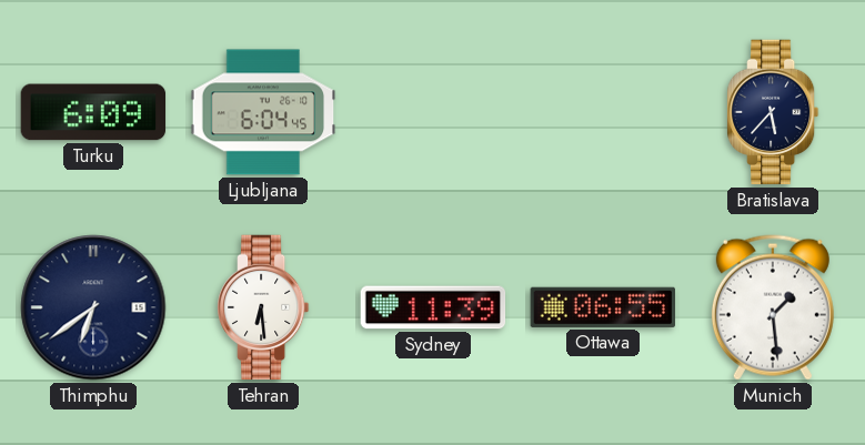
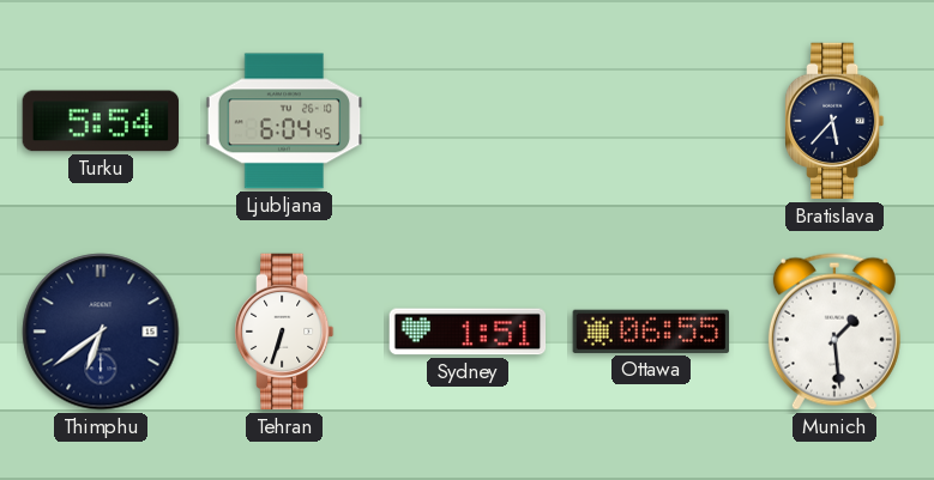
Turku: 6:09 -> 5:54
Tehran: 6:29 -> 6:33
Sydney: 11:39 -> 1:51
